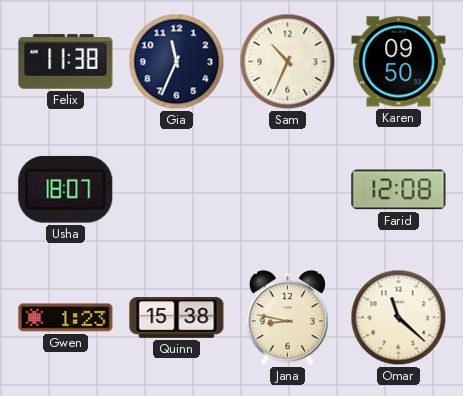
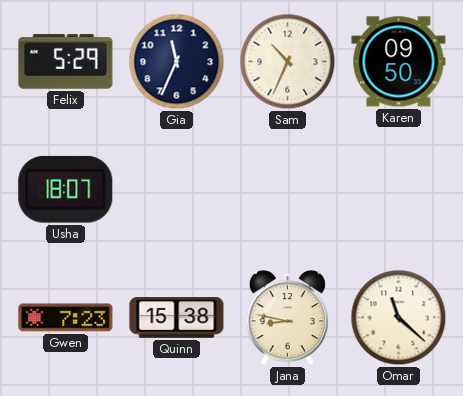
Felix: 11:38 -> 5:29
Farid: 12:08 -> none
Gwen: 1:23 -> 7:23
